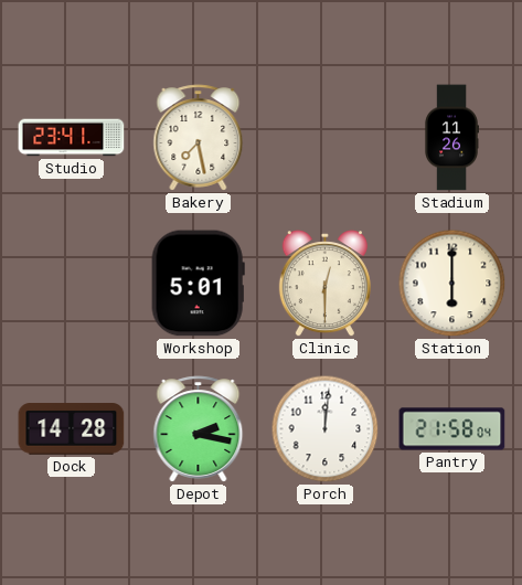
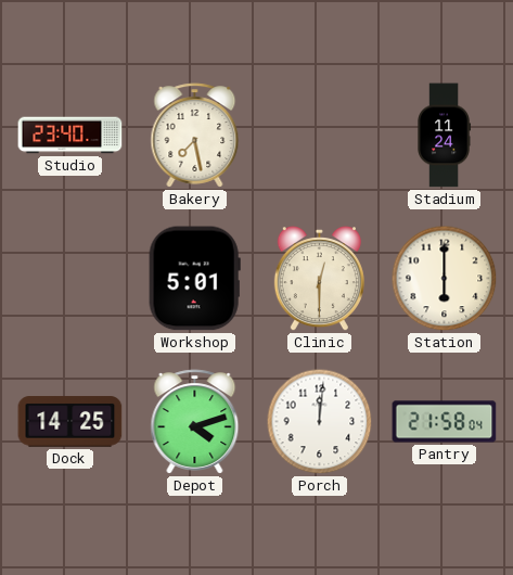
Studio: 23:41 -> 23:40
Stadium: 11:26 -> 11:24
Dock: 14:28 -> 14:25
Depot: 2:17 -> 4:12
